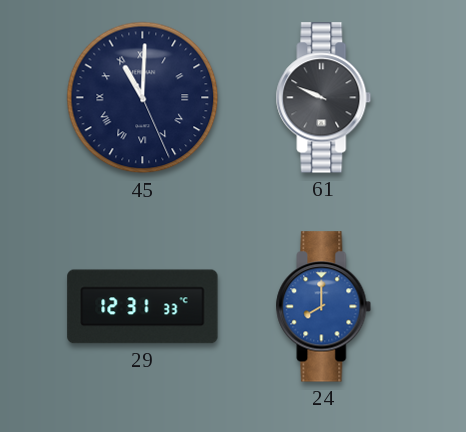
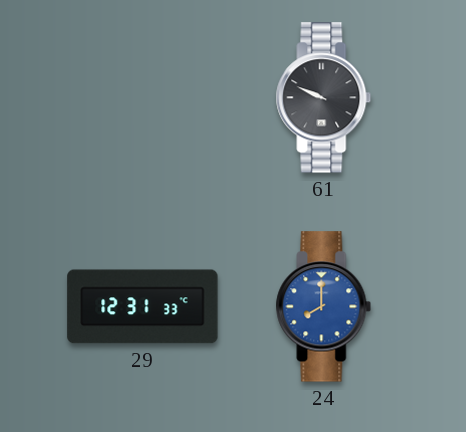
45: 11:00 -> none
